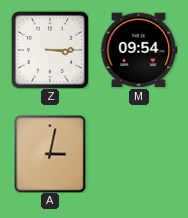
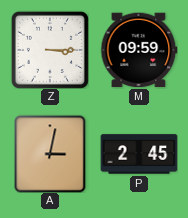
M: 09:54 -> 09:59
P: none -> 2:45
